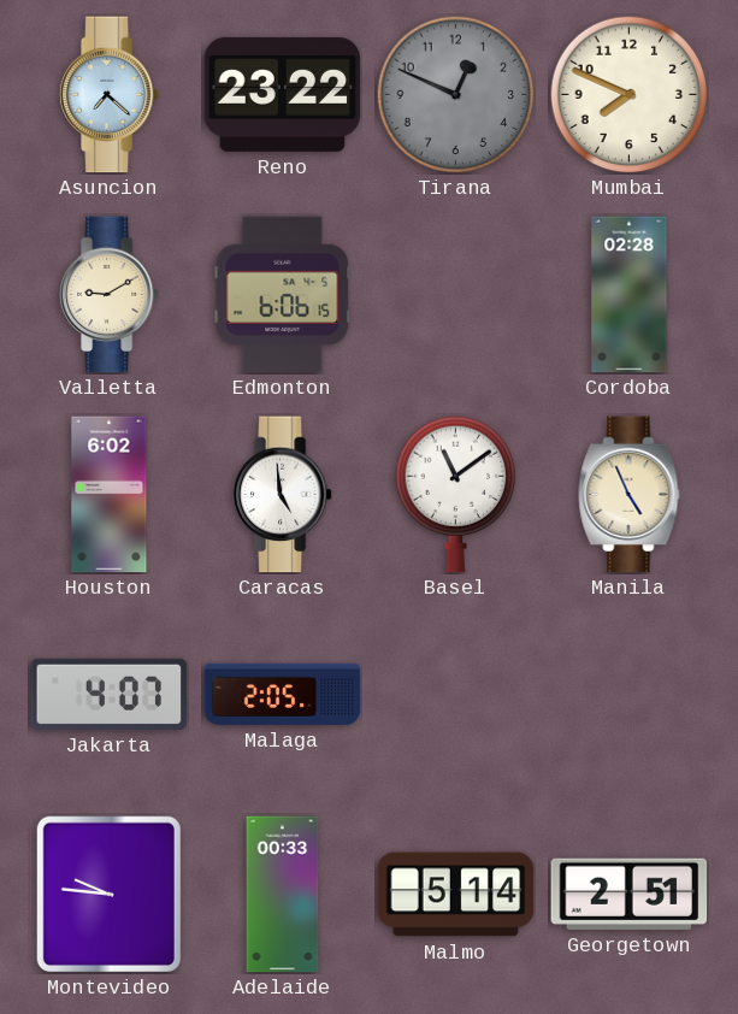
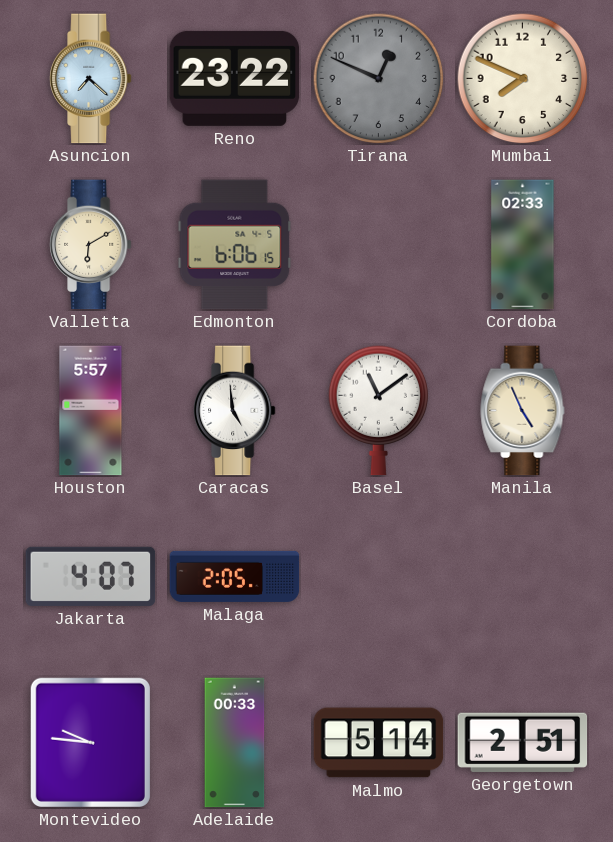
Valletta: 9:10 -> 6:10
Cordoba: 02:28 -> 02:33
Houston: 6:02 -> 5:57
